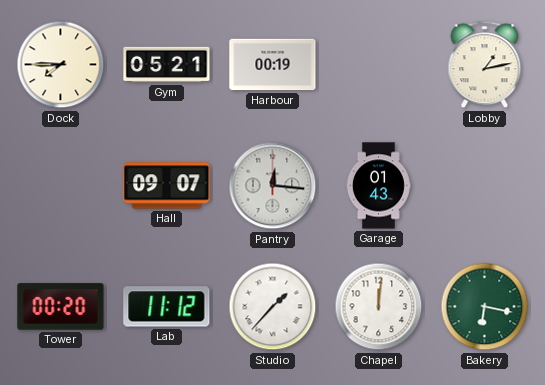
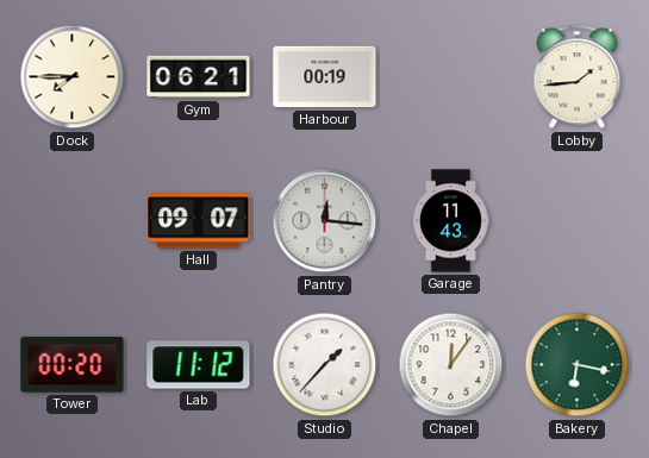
Gym: 05:21 -> 06:21
Lobby: 1:13 -> 1:44
Garage: 01:43 -> 11:43
Chapel: 12:01 -> 12:06
